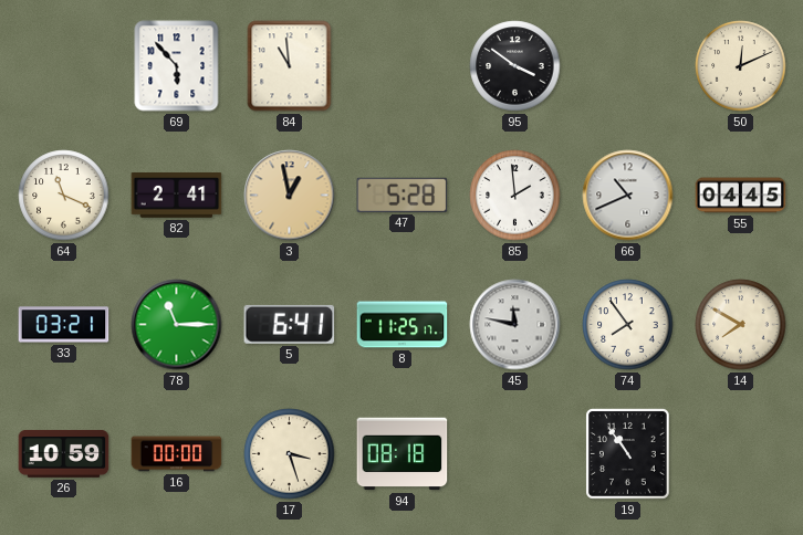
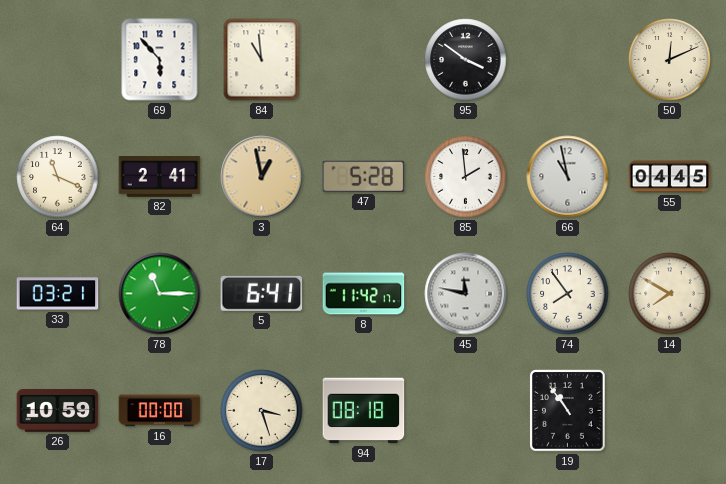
66: 10:41 -> 10:58
8: 11:25 -> 11:42
